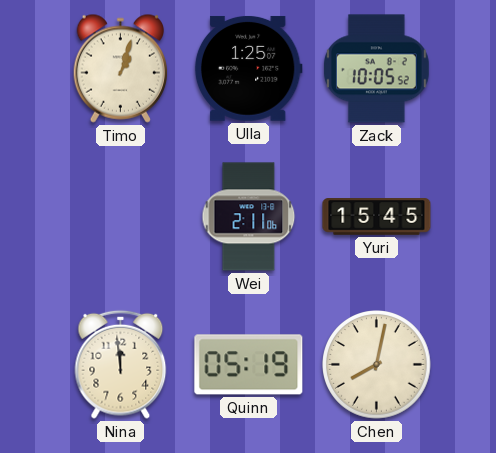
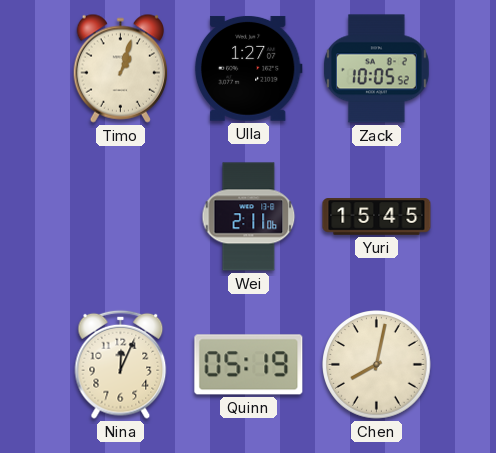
Ulla: 1:25 -> 1:27
Nina: 11:59 -> 12:04
